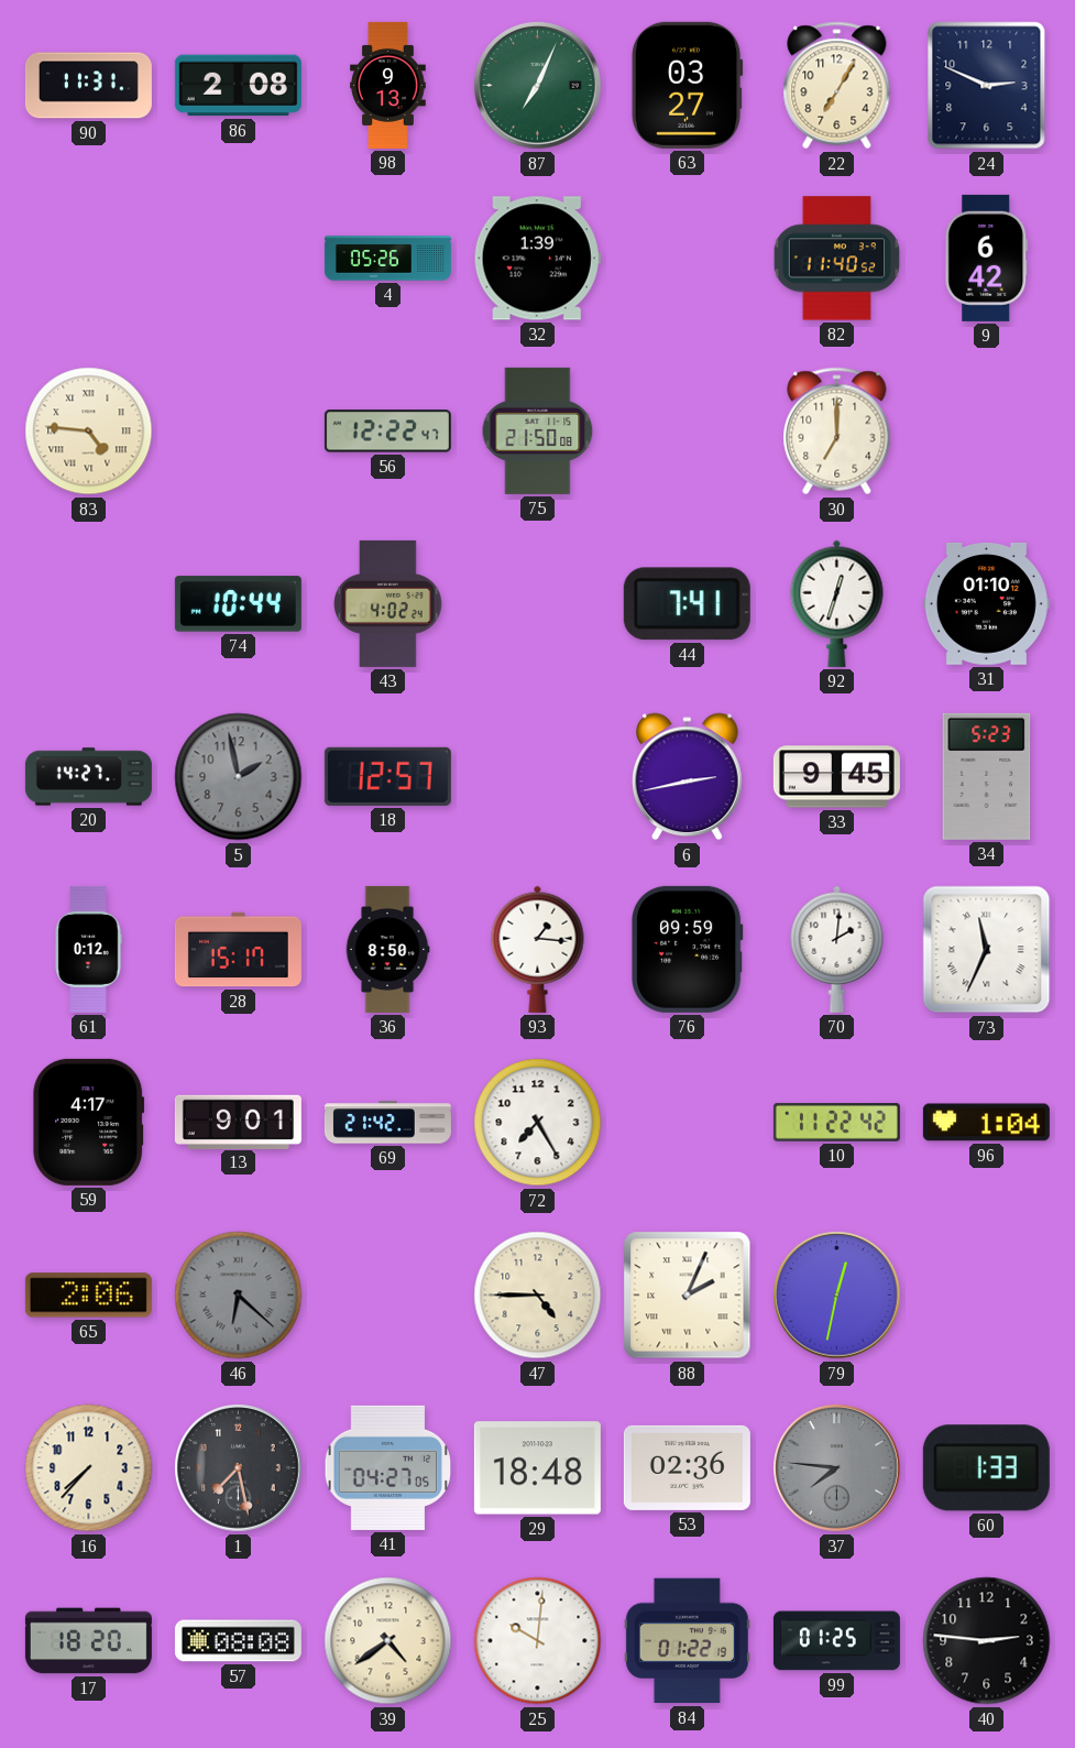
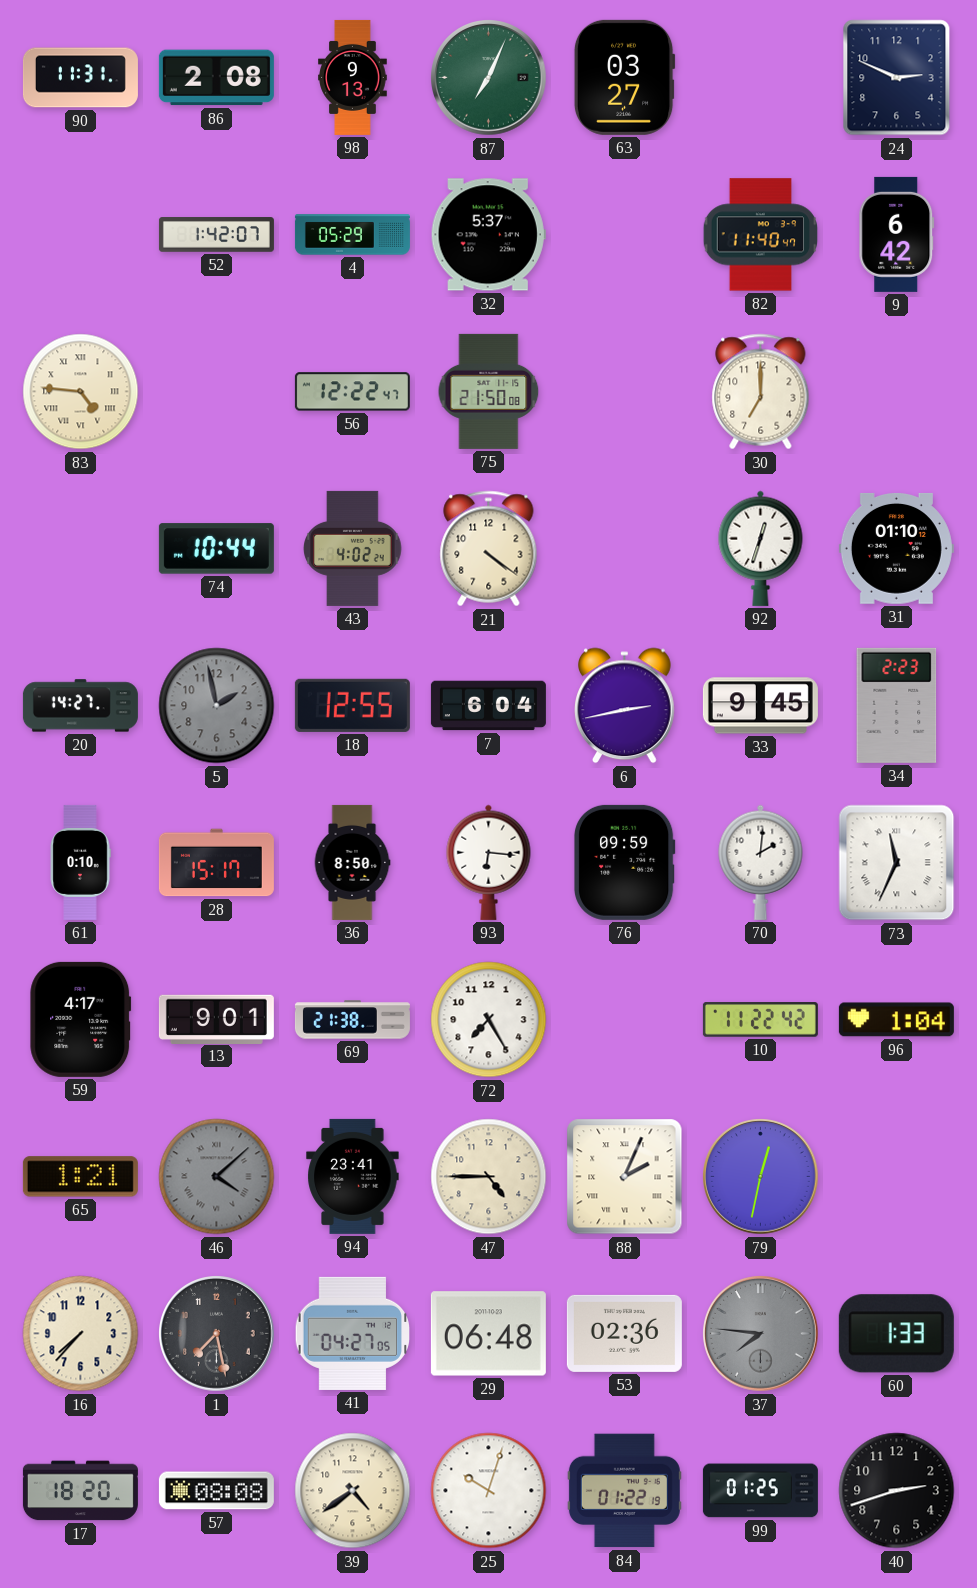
22: 7:05 -> none
52: none -> 1:42
4: 05:26 -> 05:29
32: 1:39 -> 5:37
82: 11:40:52 -> 11:40:47
21: none -> 4:21
44: 7:41 -> none
18: 12:57 -> 12:55
7: none -> 6:04
34: 5:23 -> 2:23
61: 0:12 -> 0:10
93: 1:16 -> 6:16
69: 21:42 -> 21:38
65: 2:06 -> 1:21
46: 6:22 -> 4:08
94: none -> 23:41
29: 18:48 -> 06:48
25: 10:01 -> 10:03
40: 2:46 -> 2:42
